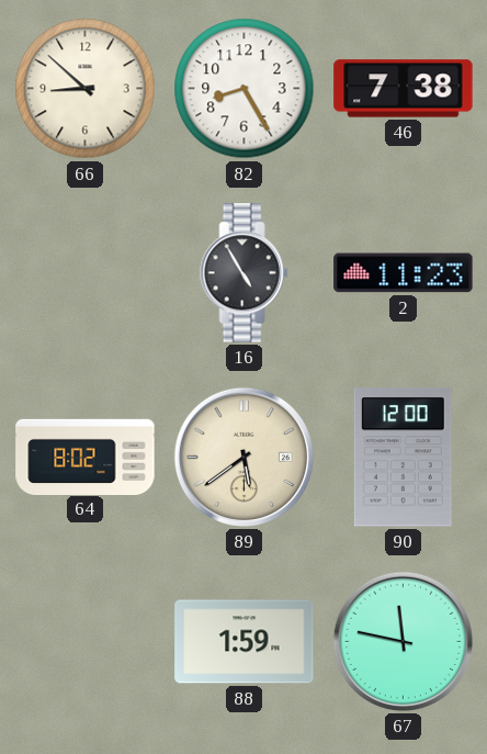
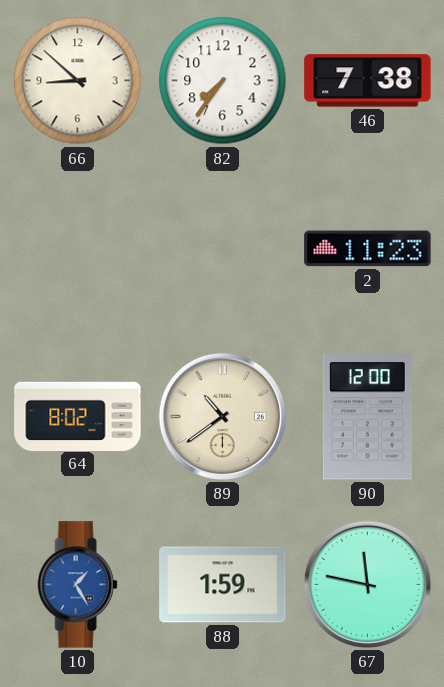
82: 8:25 -> 7:36
16: 4:55 -> none
89: 5:39 -> 10:39
10: none -> 1:25
